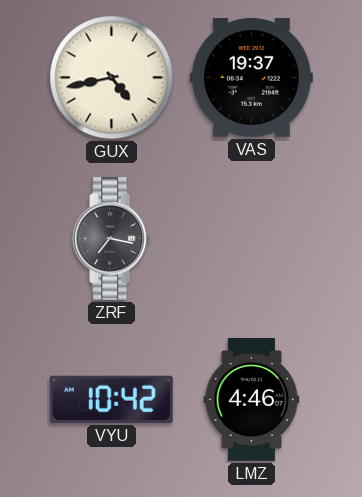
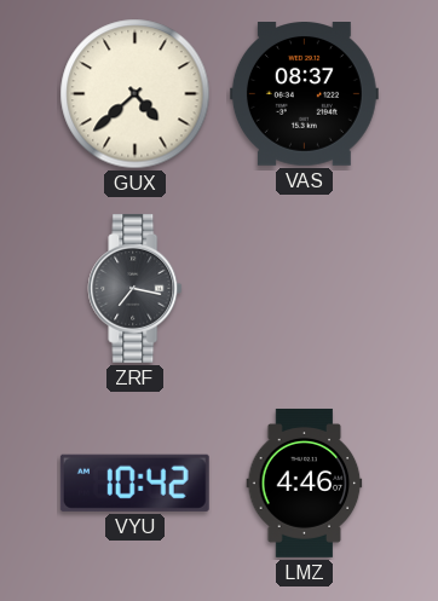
GUX: 4:43 -> 4:38
VAS: 19:37 -> 08:37
